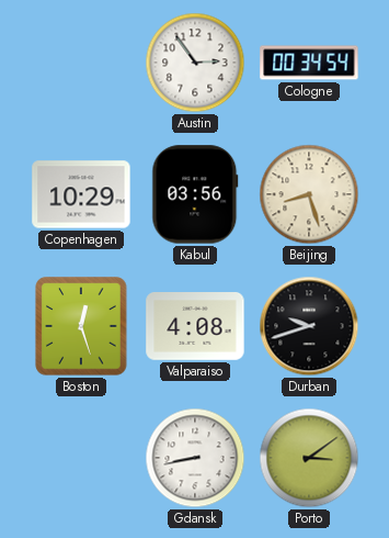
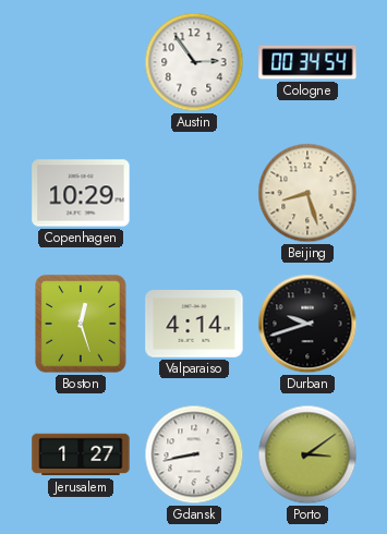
Kabul: 03:56 -> none
Valparaiso: 4:08 -> 4:14
Jerusalem: none -> 1:27
